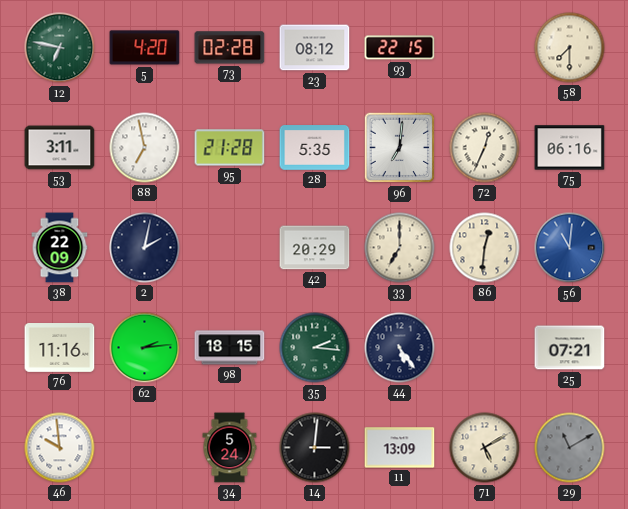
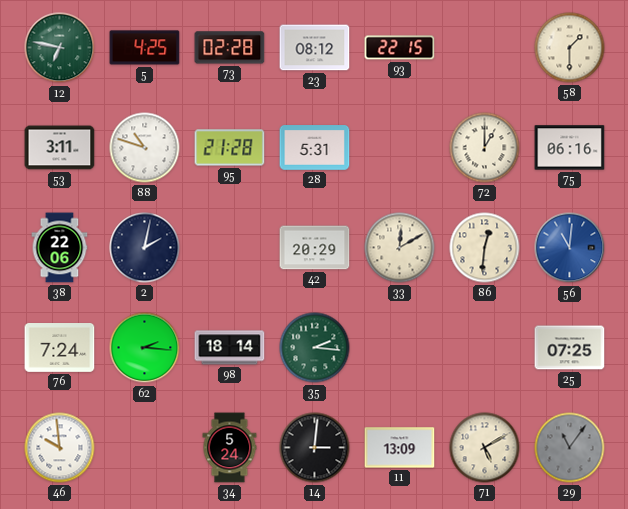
5: 4:20 -> 4:25
58: 7:30 -> 1:30
88: 6:58 -> 10:48
28: 5:35 -> 5:31
96: 7:01 -> none
72: 12:34 -> 1:00
38: 22:09 -> 22:06
33: 7:00 -> 12:10
76: 11:16 -> 7:24
62: 2:14 -> 2:16
98: 18:15 -> 18:14
44: 5:24 -> none
25: 07:21 -> 07:25
29: 11:10 -> 11:06
